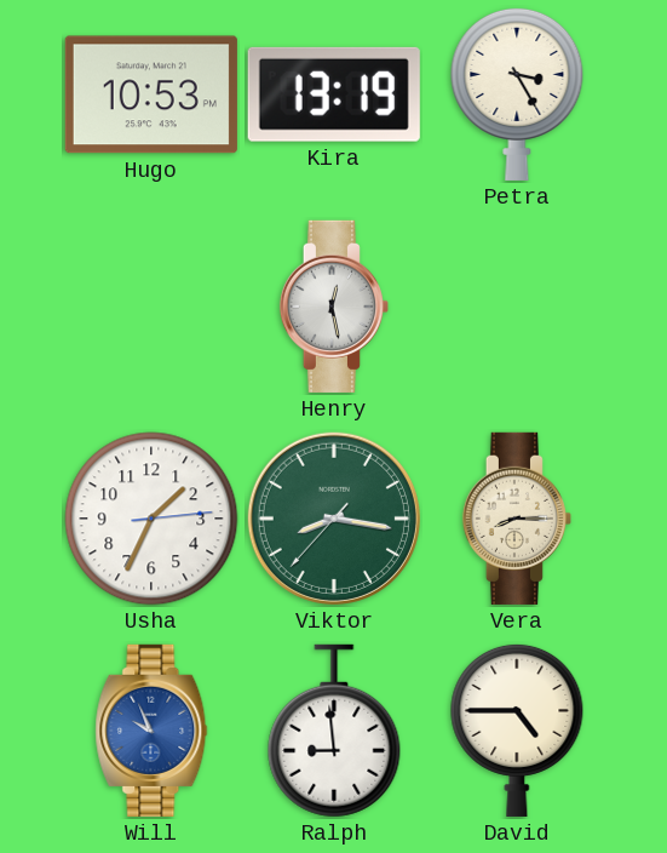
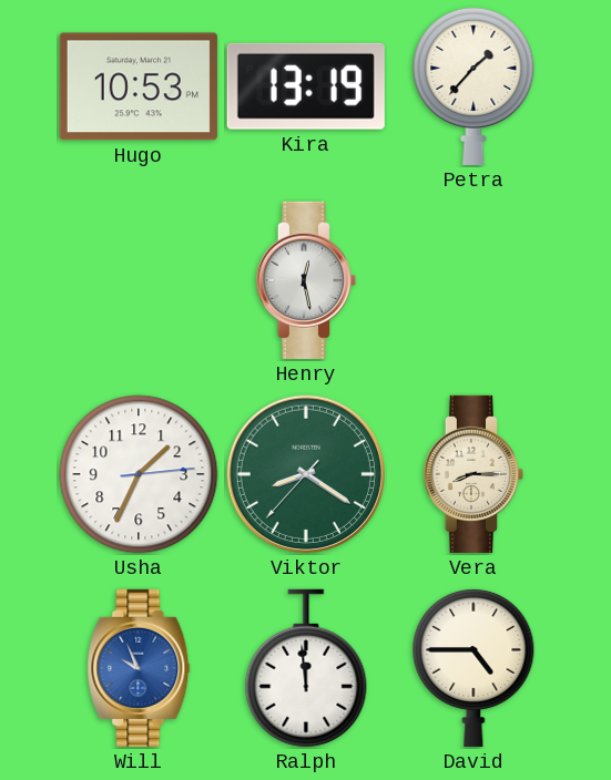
Petra: 3:25 -> 1:37
Viktor: 8:16 -> 8:20
Ralph: 8:59 -> 11:59
